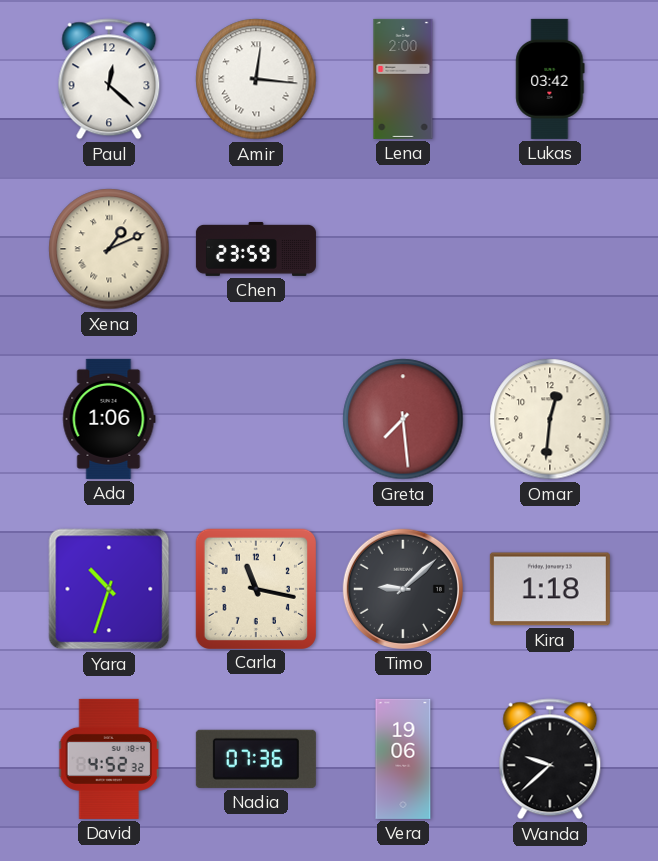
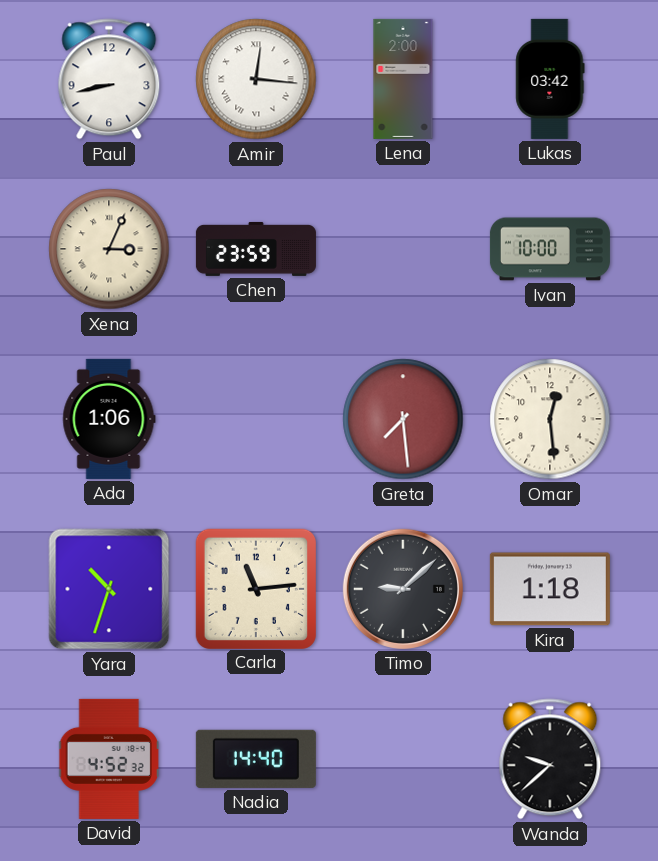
Paul: 12:22 -> 8:43
Xena: 1:11 -> 3:04
Ivan: none -> 10:00
Omar: 12:31 -> 12:29
Carla: 11:17 -> 11:14
Nadia: 07:36 -> 14:40
Vera: 19:06 -> none
